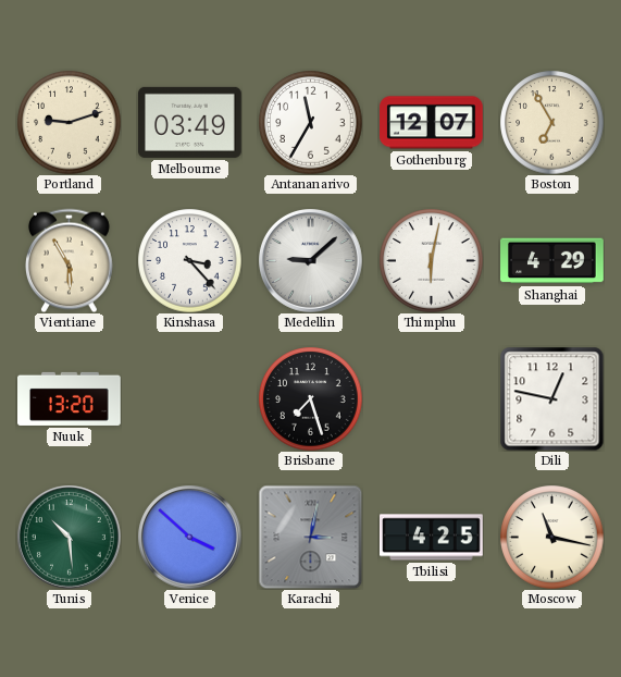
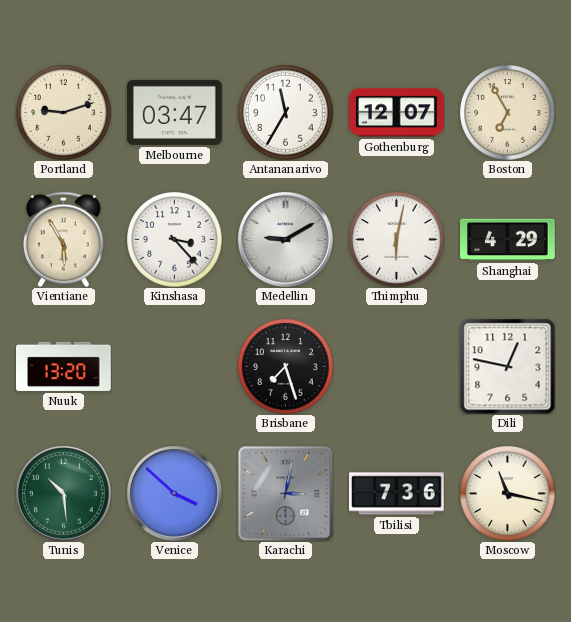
Melbourne: 03:49 -> 03:47
Medellin: 9:08 -> 9:10
Tbilisi: 4:25 -> 7:36
